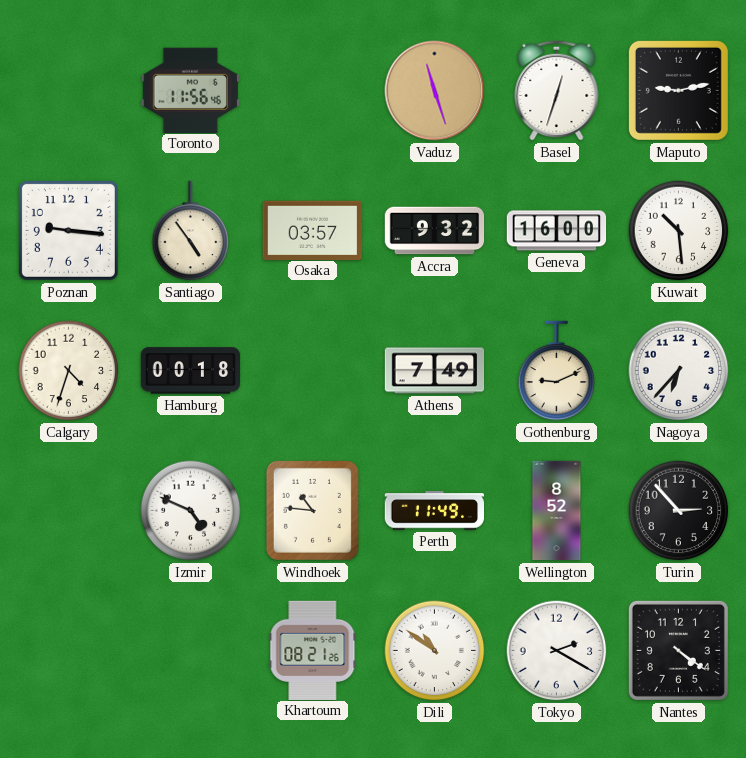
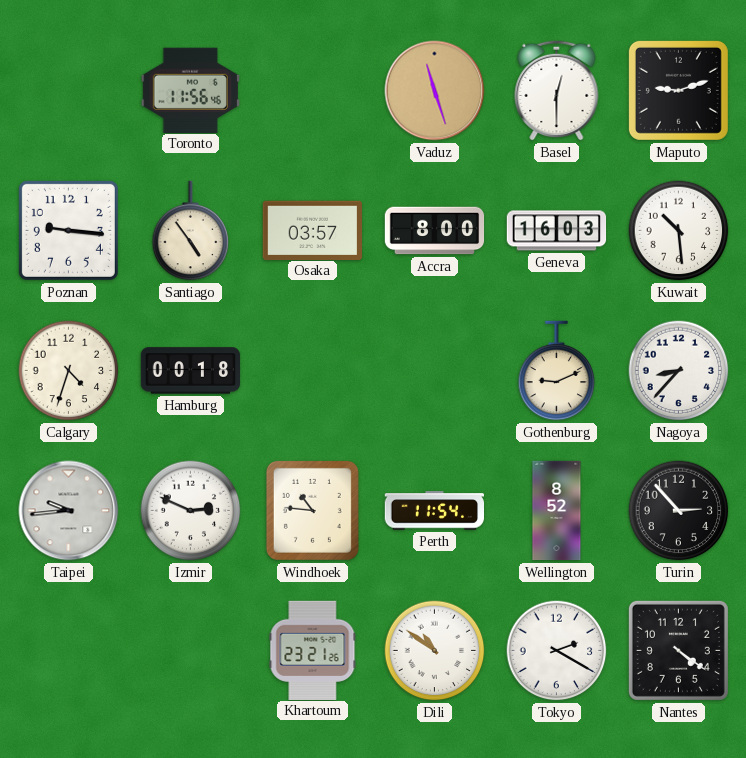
Basel: 12:33 -> 12:30
Maputo: 9:13 -> 9:12
Accra: 9:32 -> 8:00
Geneva: 16:00 -> 16:03
Athens: 7:49 -> none
Nagoya: 6:37 -> 8:37
Taipei: none -> 9:44
Izmir: 4:49 -> 2:49
Perth: 11:49 -> 11:54
Khartoum: 08:21 -> 23:21
